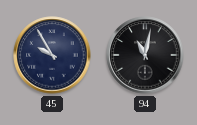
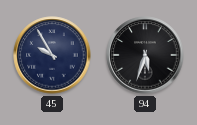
94: 11:02 -> 5:33
